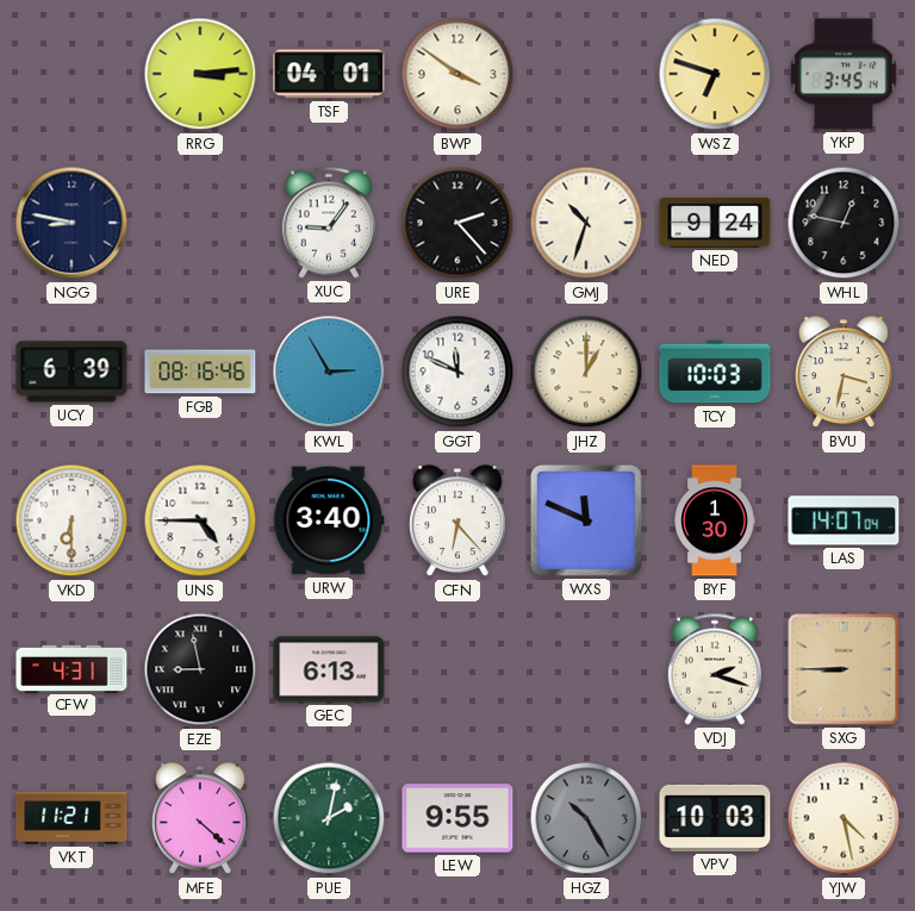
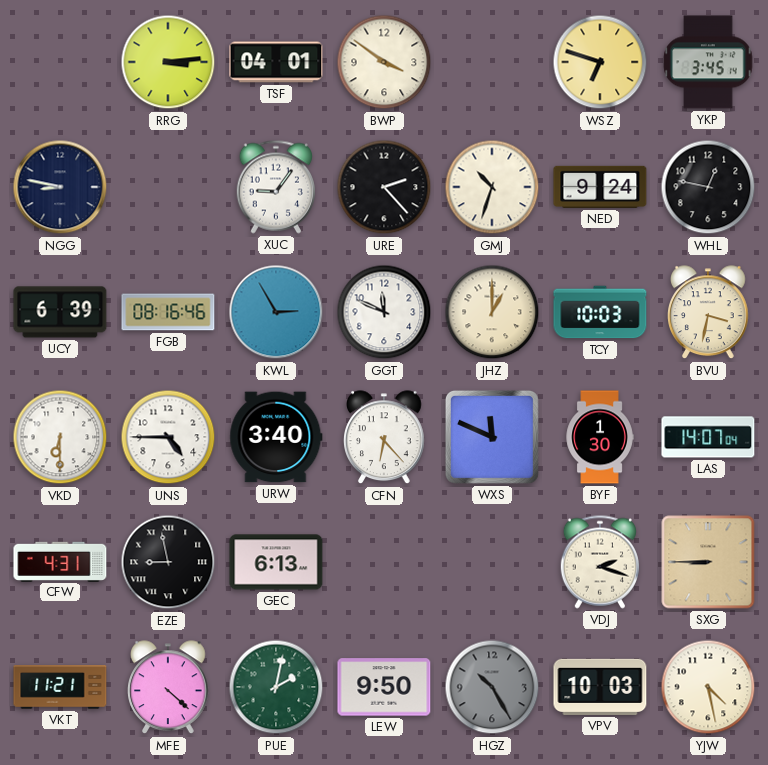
LEW: 9:55 -> 9:50
